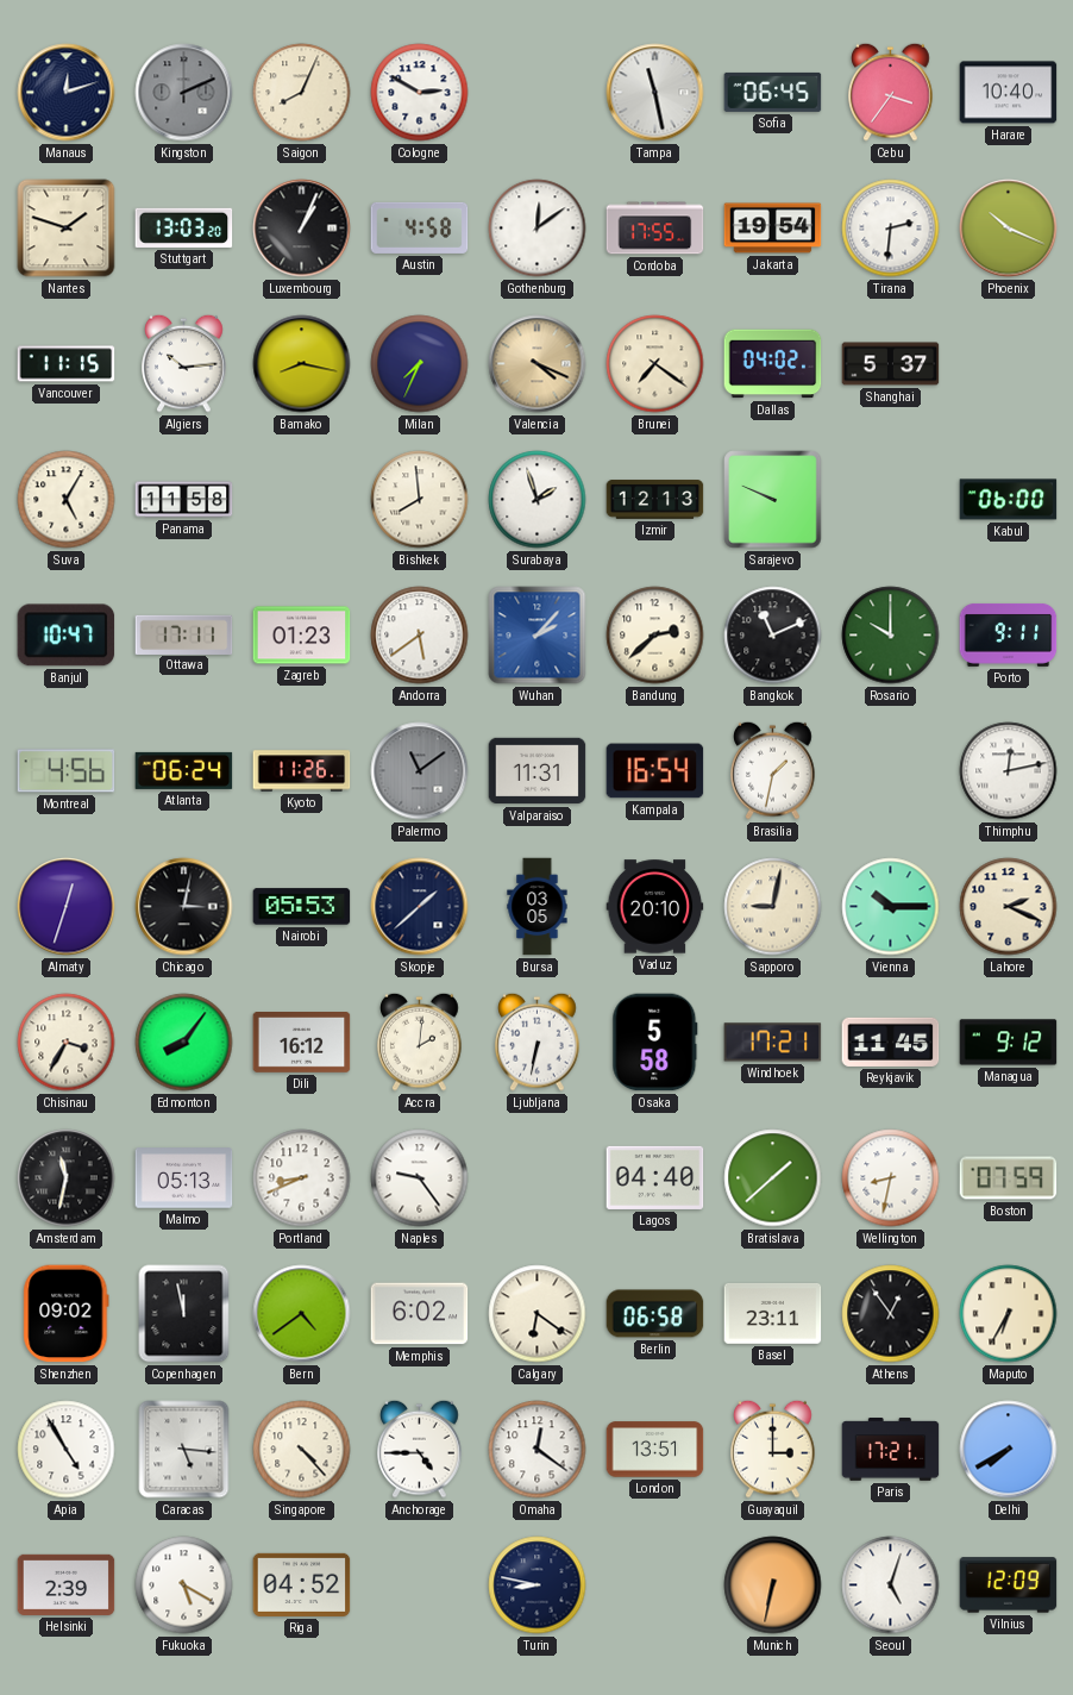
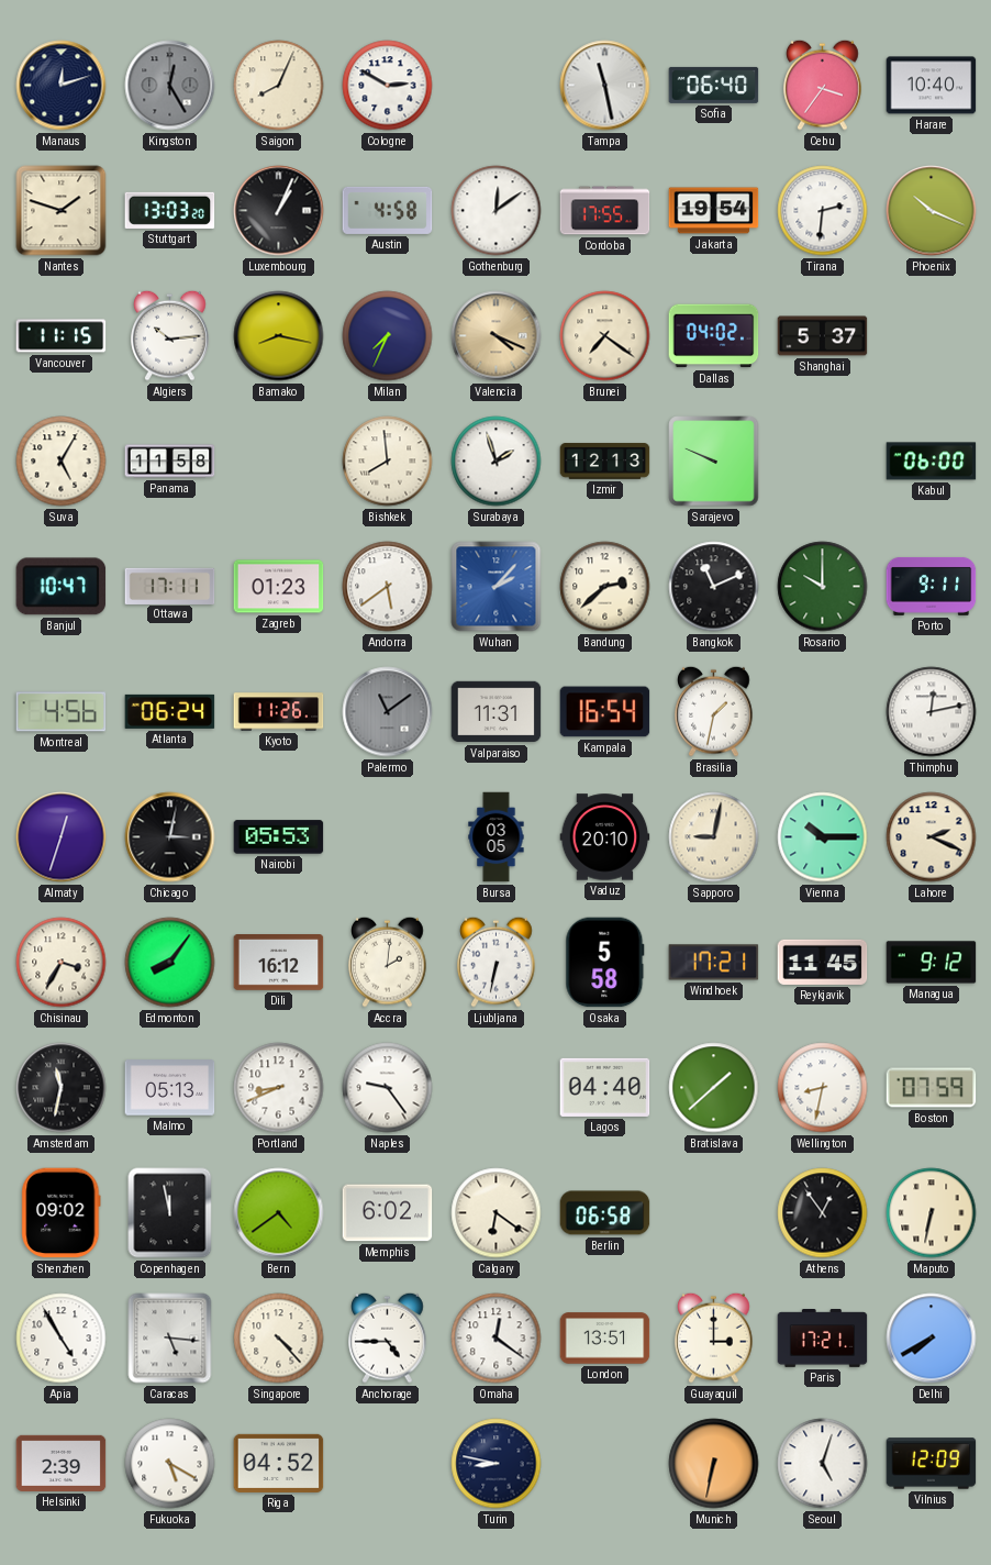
Kingston: 2:11 -> 12:25
Sofia: 06:45 -> 06:40
Skopje: 1:38 -> none
Basel: 23:11 -> none
Maputo: 6:35 -> 6:32
